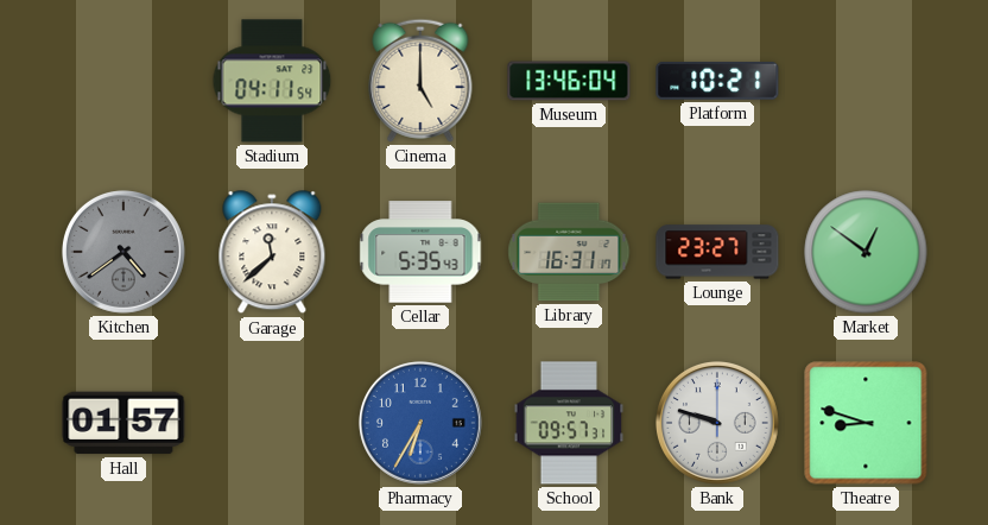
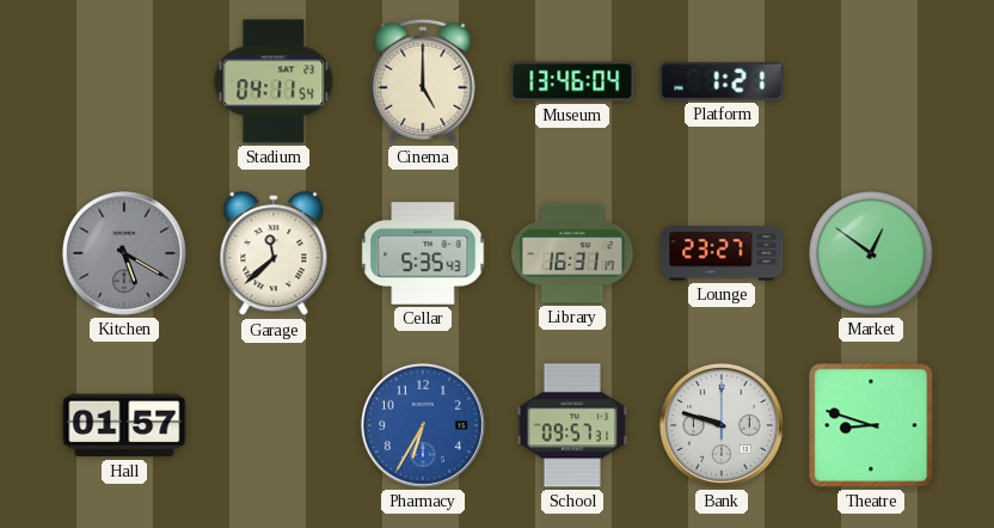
Platform: 10:21 -> 1:21
Kitchen: 4:39 -> 5:20
